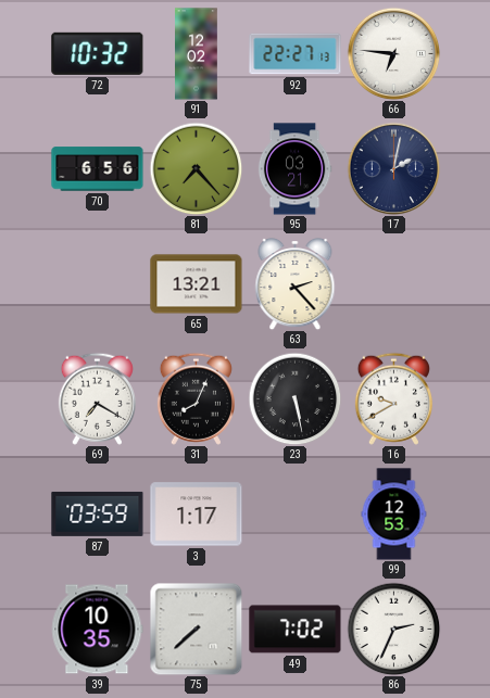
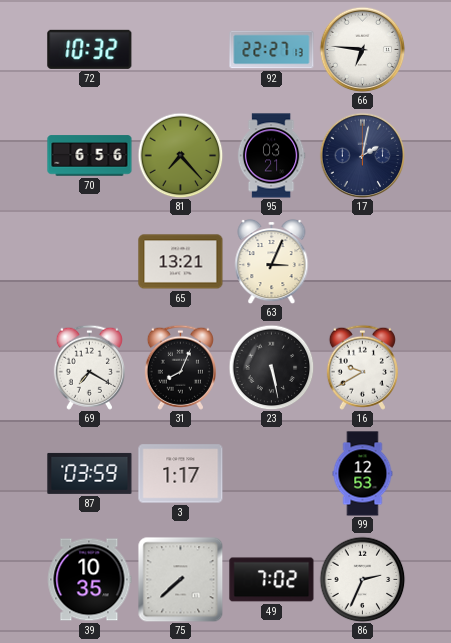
91: 12:02 -> none
63: 2:23 -> 3:04
